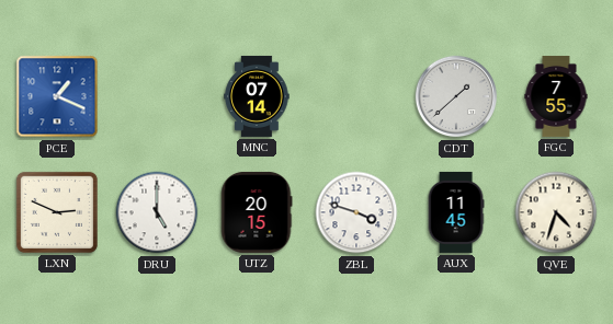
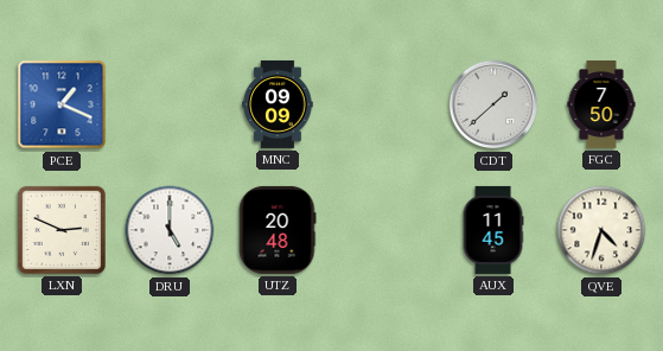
MNC: 07:14 -> 09:09
FGC: 7:55 -> 7:50
UTZ: 20:15 -> 20:48
ZBL: 3:48 -> none
